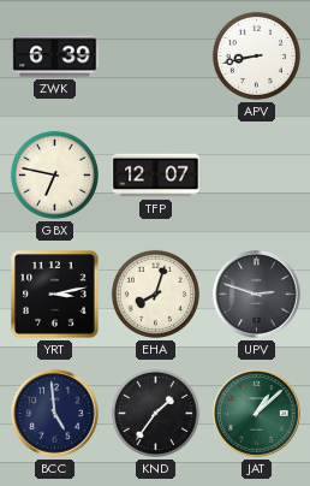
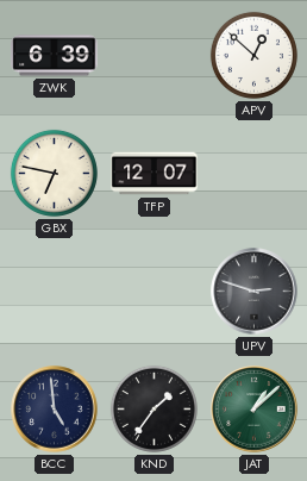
APV: 8:43 -> 12:52
YRT: 3:13 -> none
EHA: 8:03 -> none
